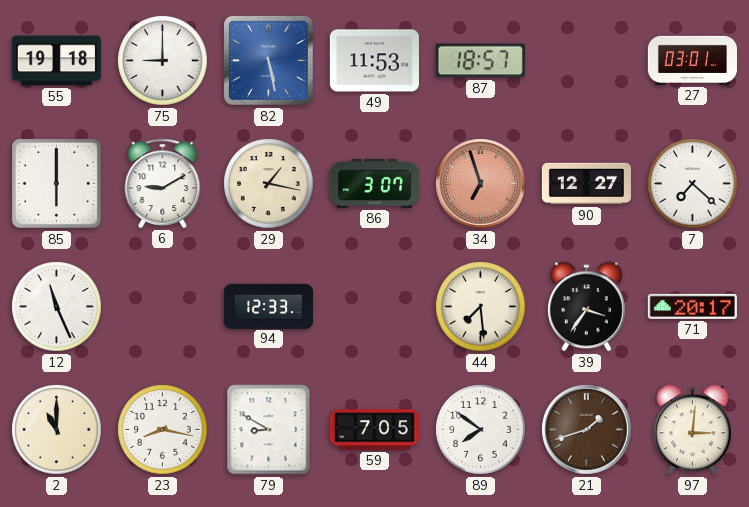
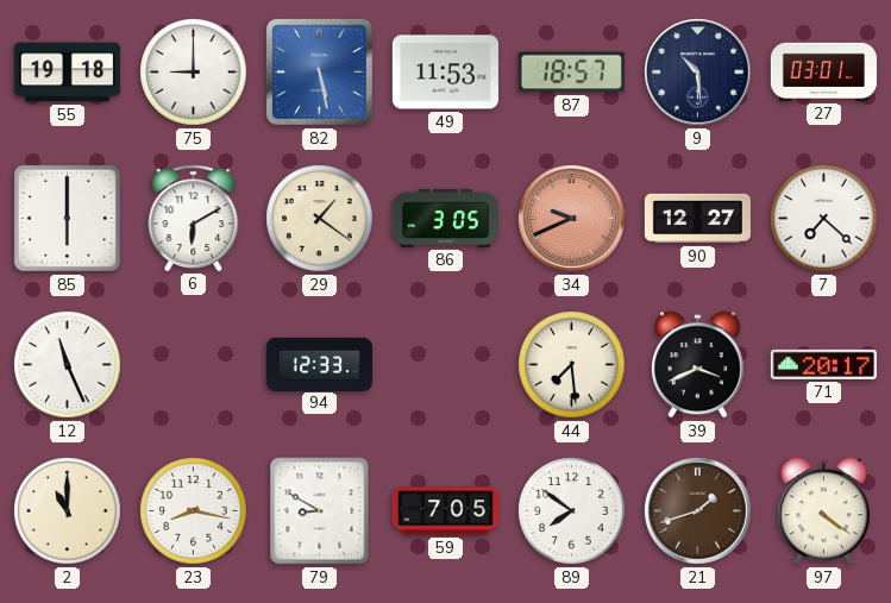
9: none -> 10:29
6: 9:10 -> 6:10
29: 1:17 -> 1:21
86: 3:07 -> 3:05
34: 6:57 -> 9:41
39: 3:36 -> 3:41
97: 3:01 -> 4:21
